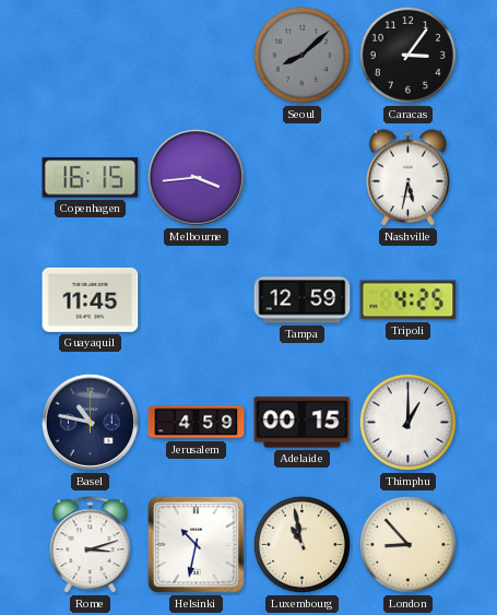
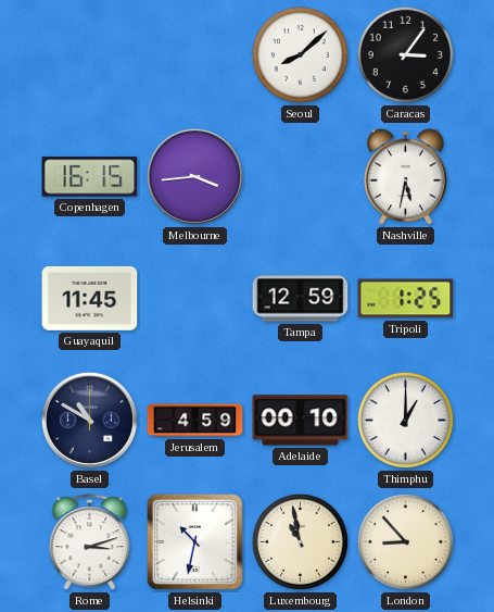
Seoul dial: grey -> white
Tripoli: 4:25 -> 1:25
Basel: 10:47 -> 10:50
Adelaide: 00:15 -> 00:10
